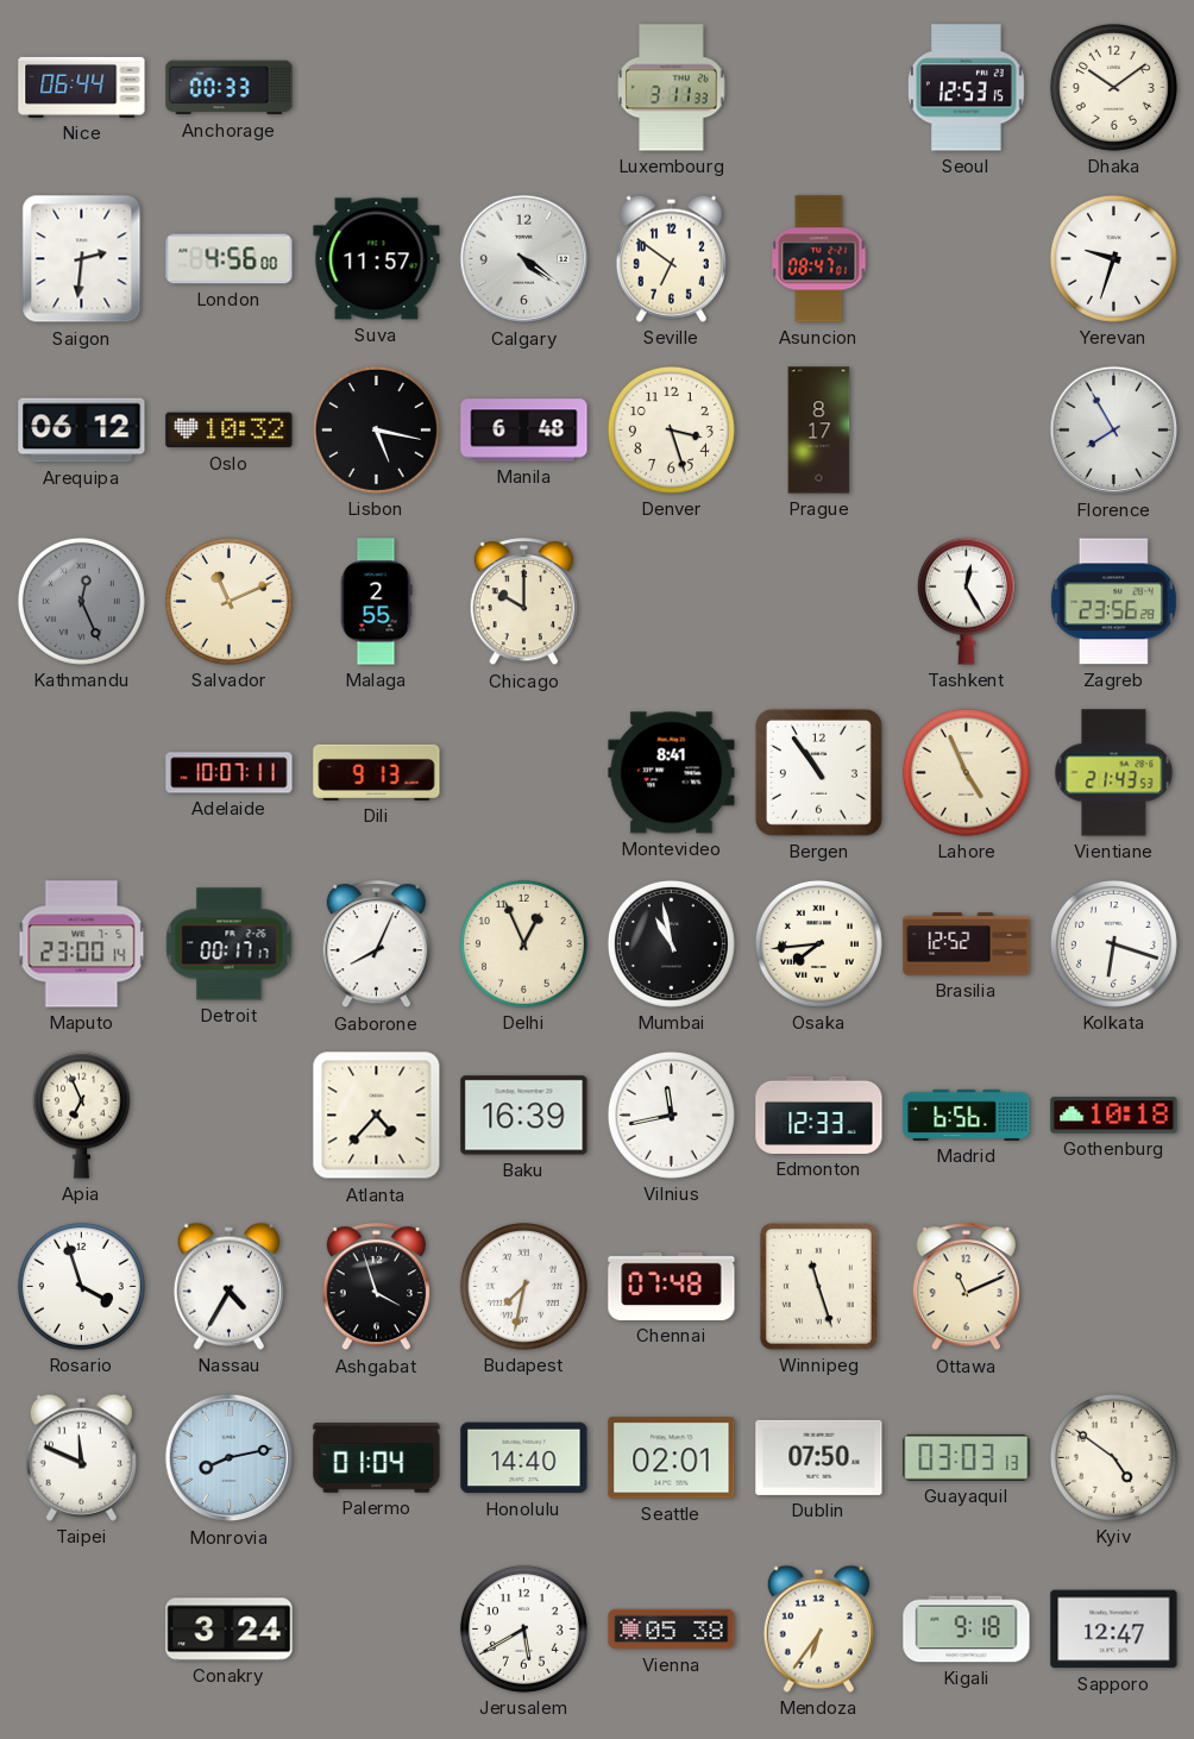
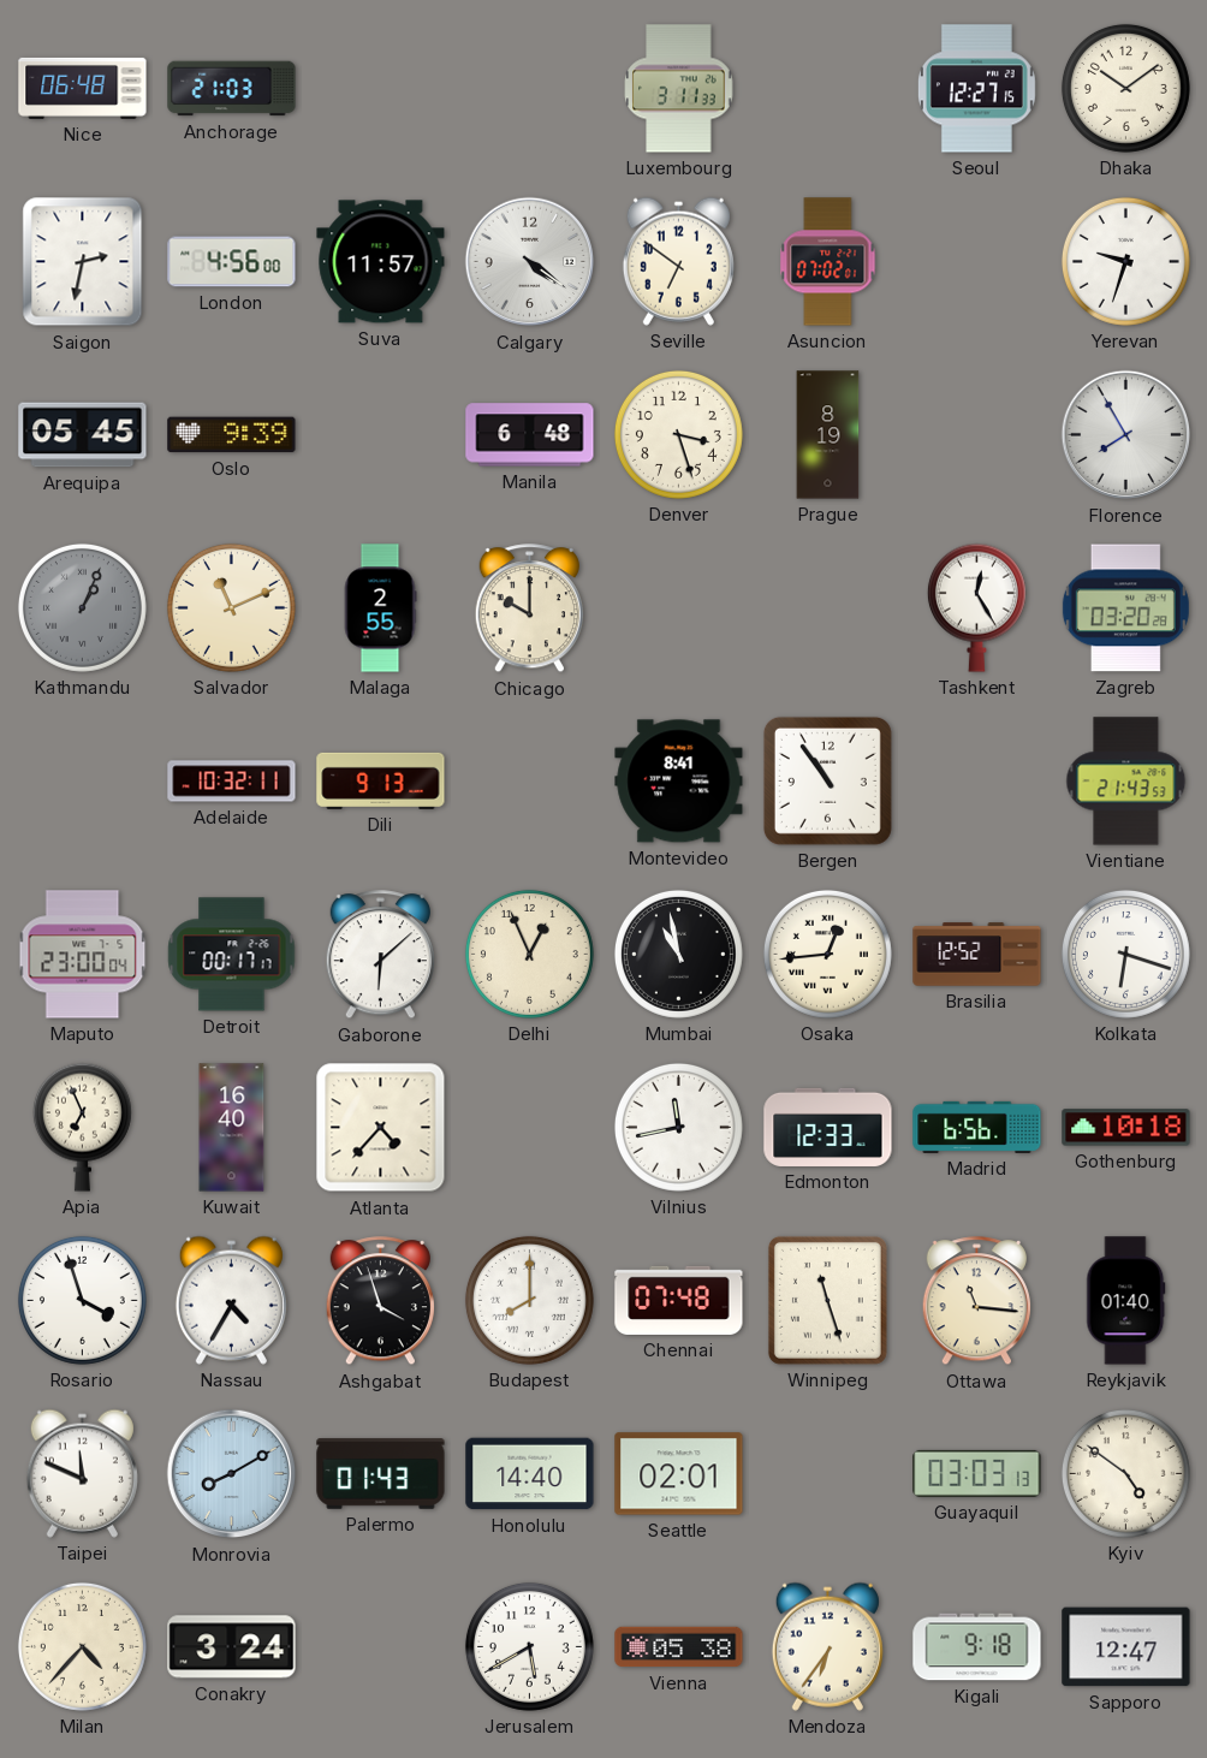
Nice: 06:44 -> 06:48
Anchorage: 00:33 -> 21:03
Seoul: 12:53 -> 12:27
Saigon: 2:31 -> 2:32
Asuncion: 08:47 -> 07:02
Arequipa: 06:12 -> 05:45
Oslo: 10:32 -> 9:39
Lisbon: 5:17 -> none
Prague: 8:17 -> 8:19
Kathmandu: 12:26 -> 1:04
Zagreb: 23:56 -> 03:20
Adelaide: 10:07 -> 10:32
Lahore: 4:56 -> none
Maputo: 23:00:14 -> 23:00:04
Gaborone: 8:04 -> 6:08
Osaka: 7:44 -> 12:44
Kuwait: none -> 16:40
Baku: 16:39 -> none
Budapest: 7:32 -> 8:00
Ottawa: 11:11 -> 11:16
Reykjavik: none -> 01:40
Monrovia: 8:13 -> 8:10
Palermo: 01:04 -> 01:43
Dublin: 07:50 -> none
Milan: none -> 4:37
